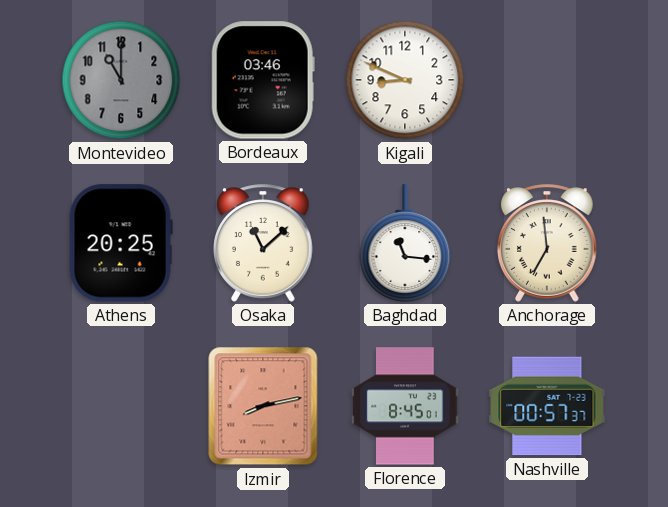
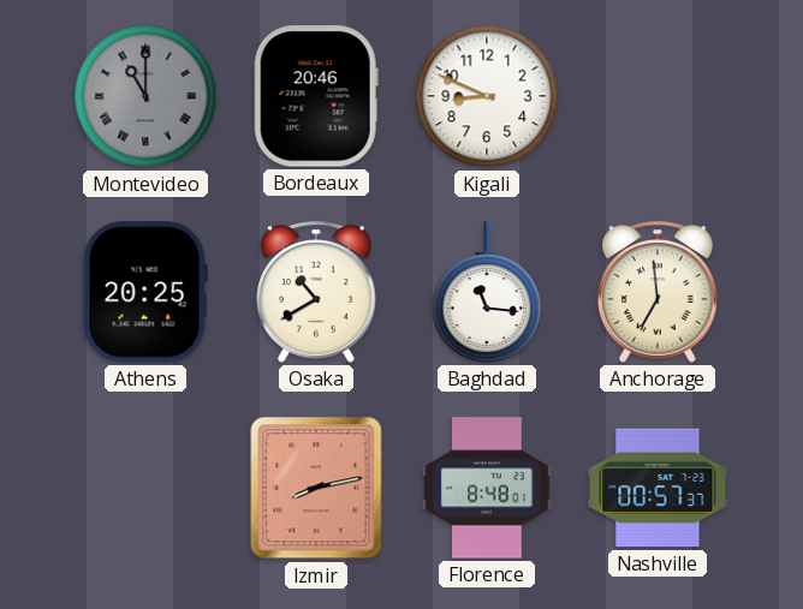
Montevideo numerals: Arabic -> Roman
Bordeaux: 03:46 -> 20:46
Osaka: 11:08 -> 10:40
Florence: 8:45 -> 8:48
